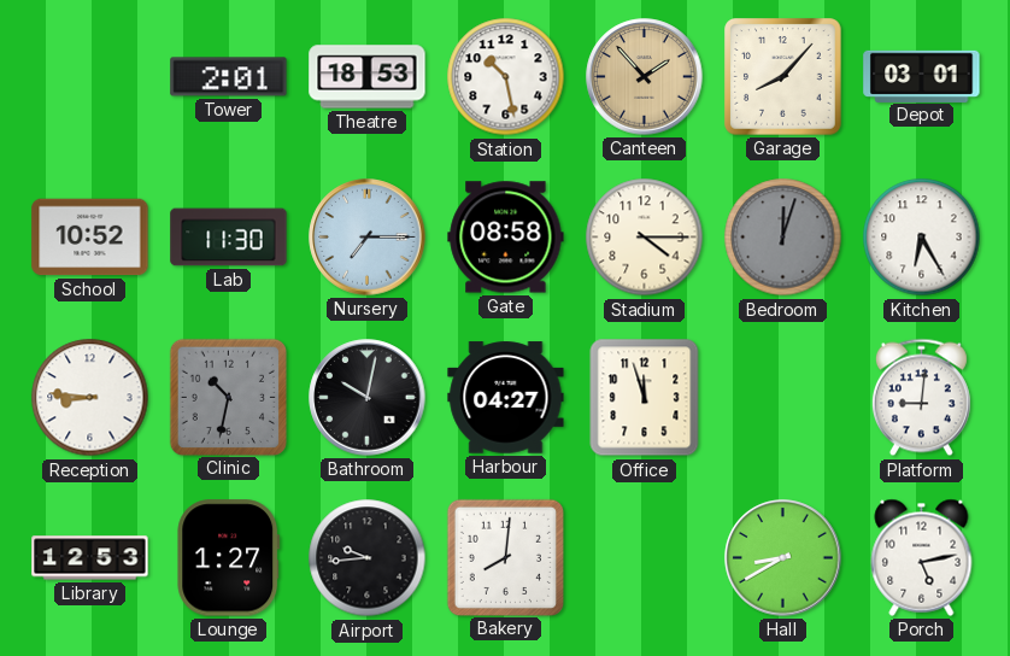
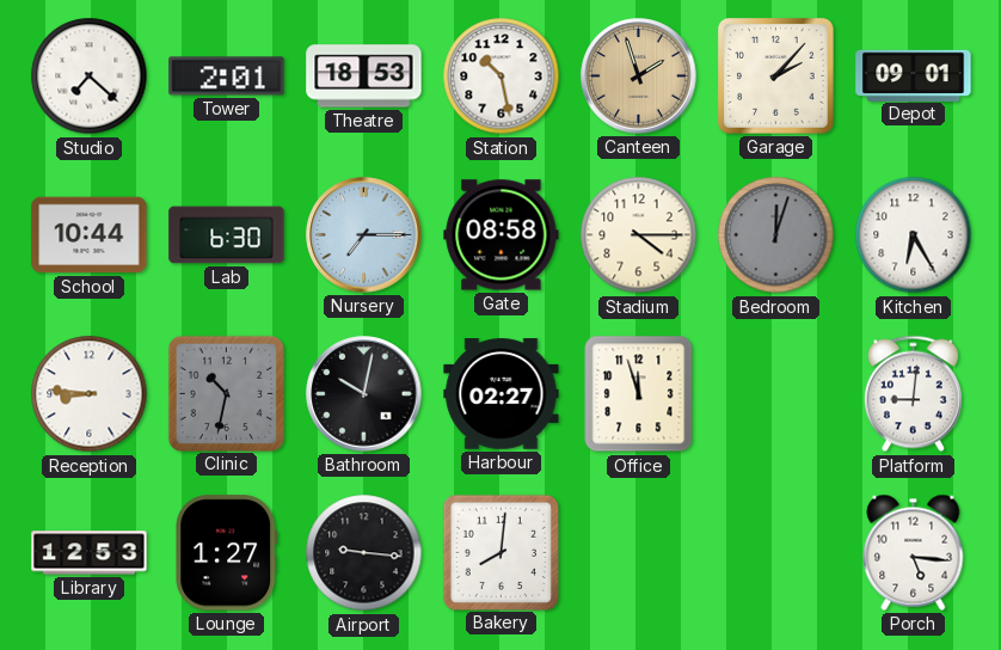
Studio: none -> 7:22
Canteen: 1:53 -> 1:57
Garage: 8:07 -> 2:07
Depot: 03:01 -> 09:01
School: 10:52 -> 10:44
Lab: 11:30 -> 6:30
Harbour: 04:27 -> 02:27
Airport: 9:44 -> 9:16
Hall: 8:40 -> none
Porch: 5:13 -> 5:16
